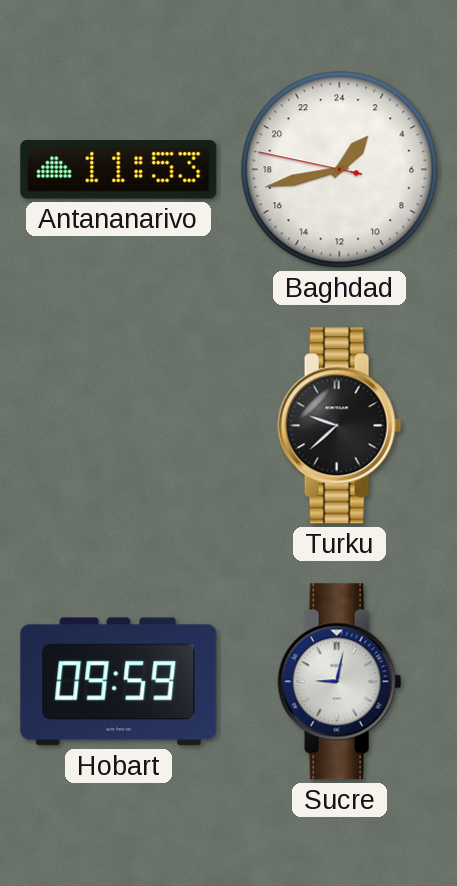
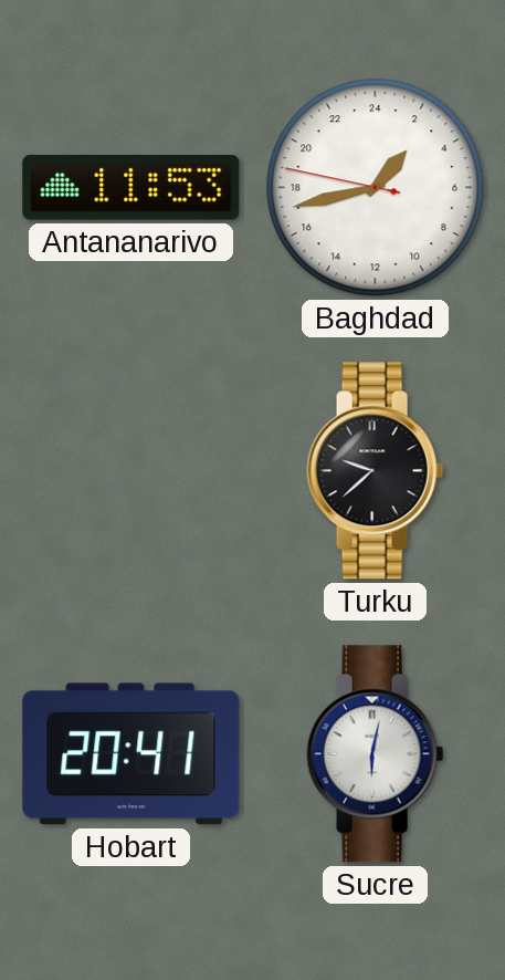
Hobart: 09:59 -> 20:41
Sucre: 9:02 -> 6:02
